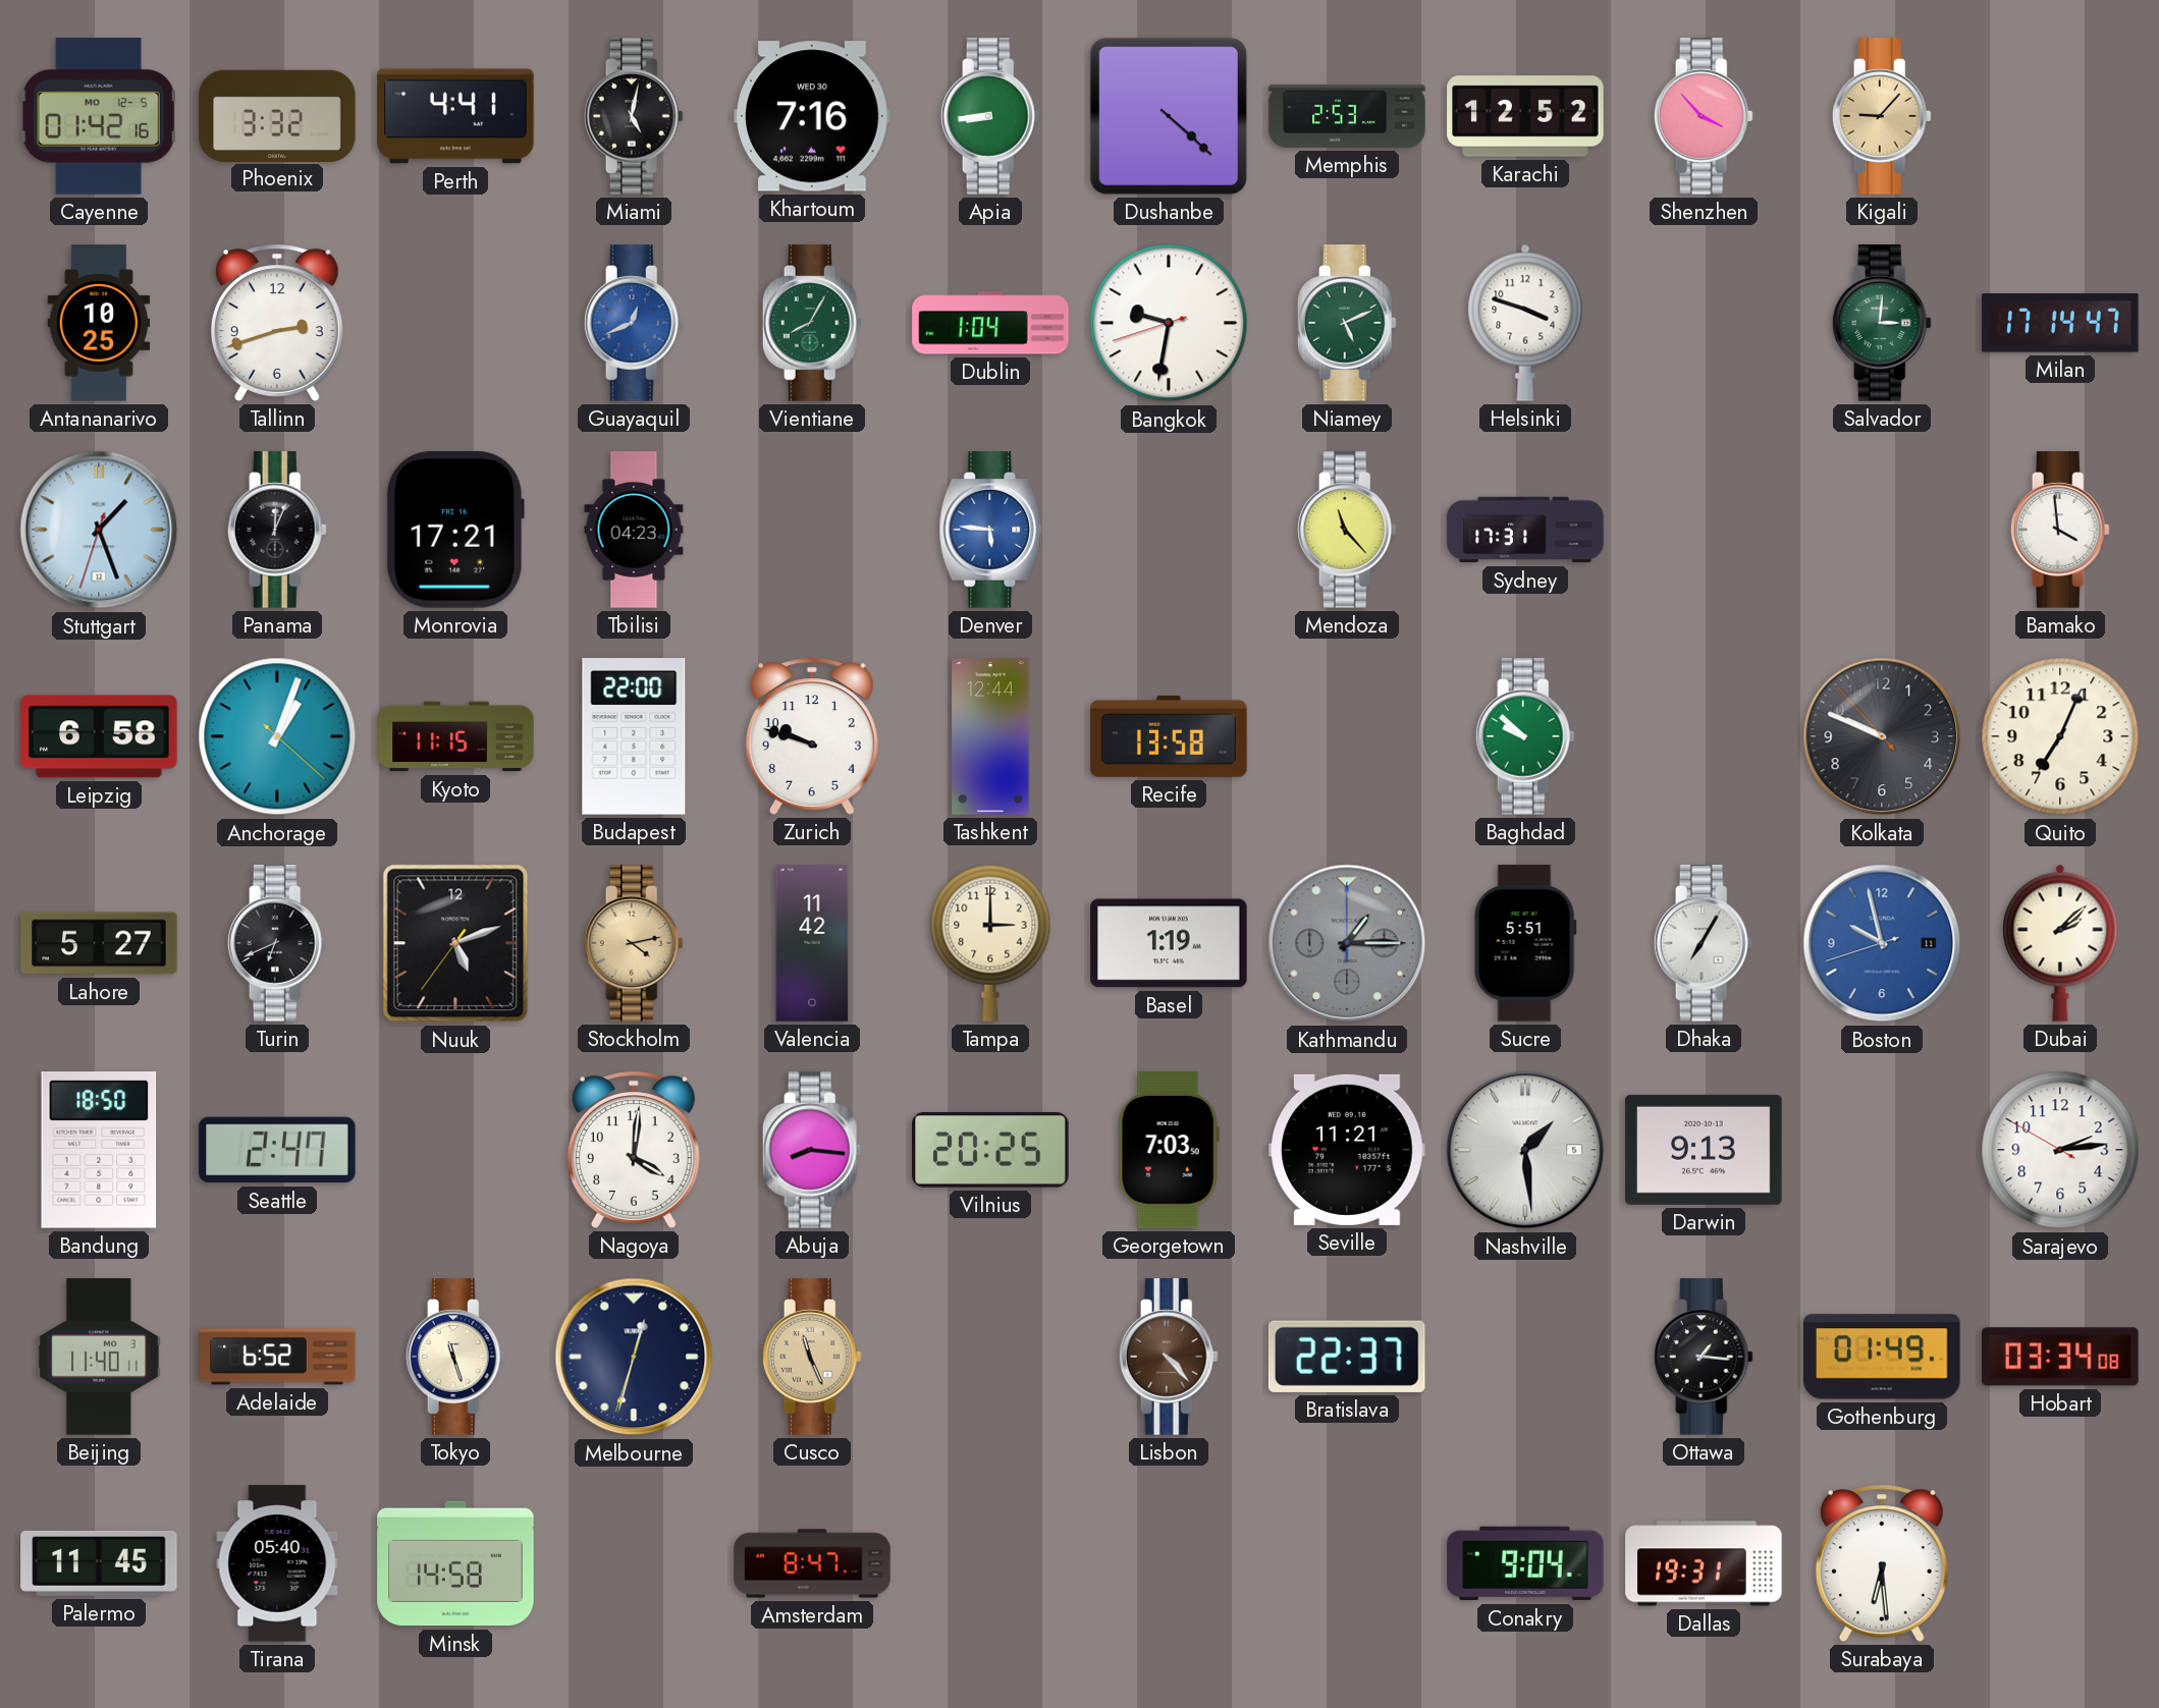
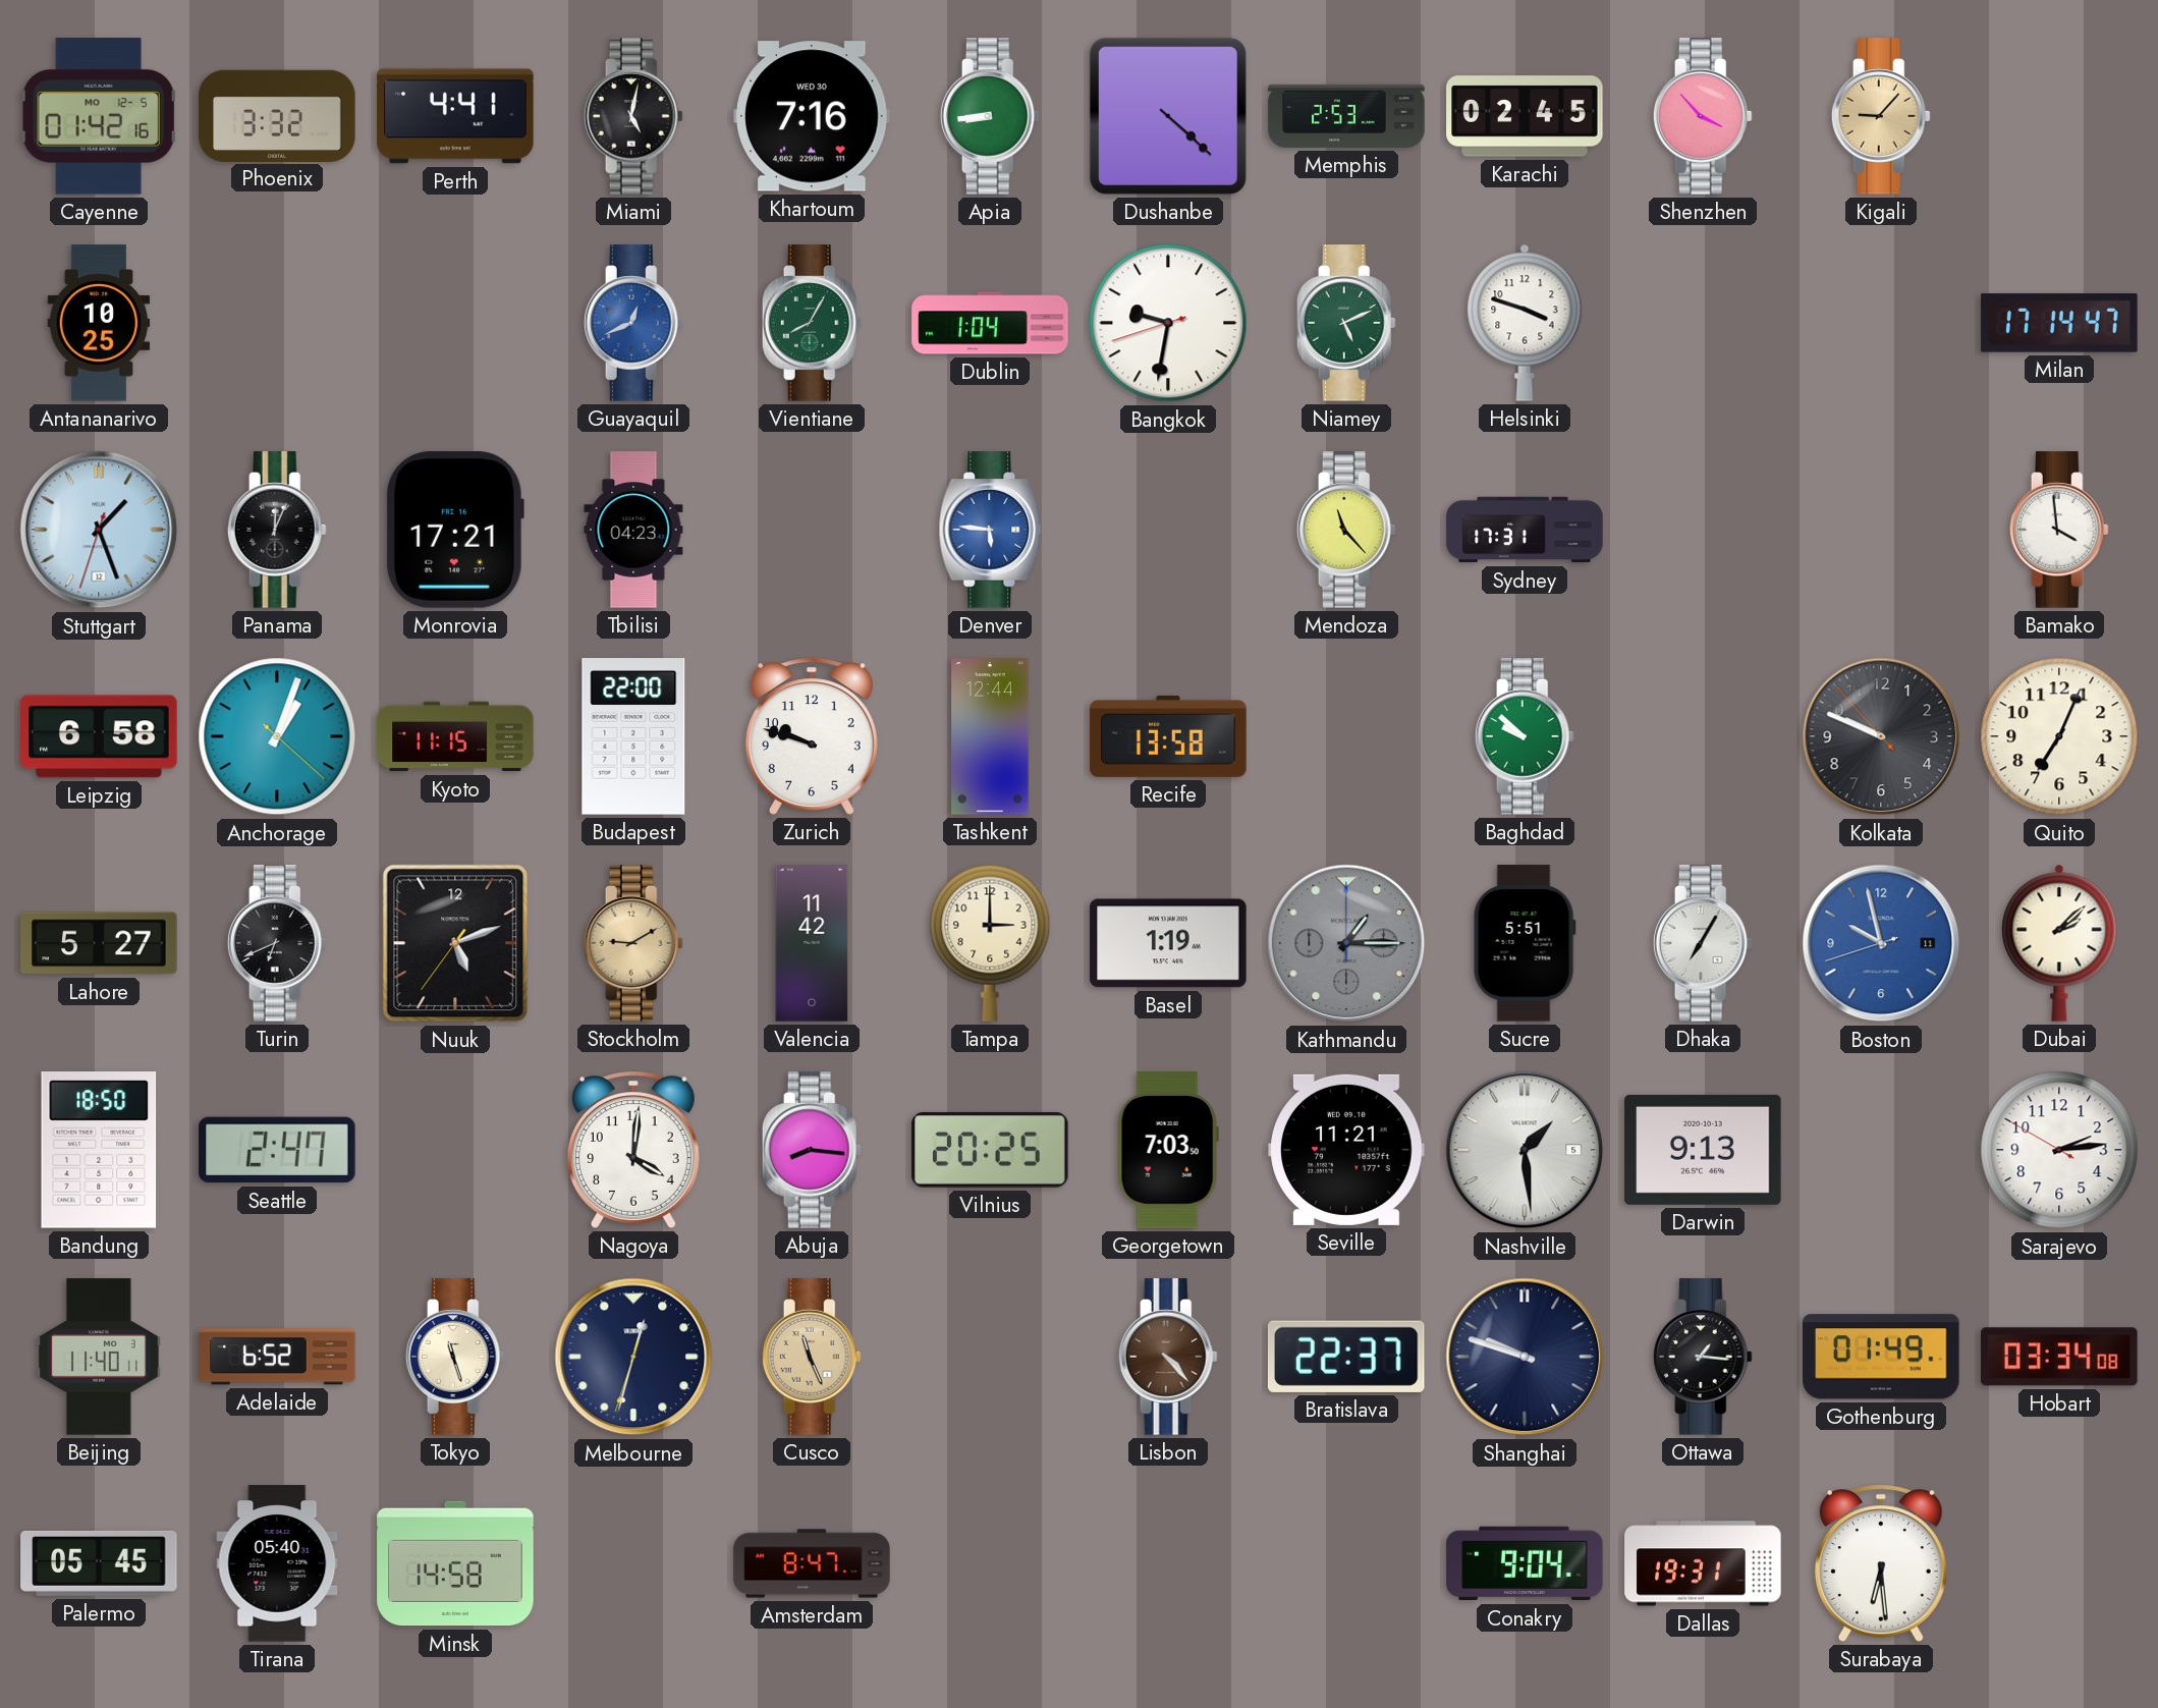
Karachi: 12:52 -> 02:45
Tallinn: 2:42 -> none
Salvador: 3:01 -> none
Stockholm: 4:13 -> 9:10
Shanghai: none -> 9:48
Palermo: 11:45 -> 05:45
